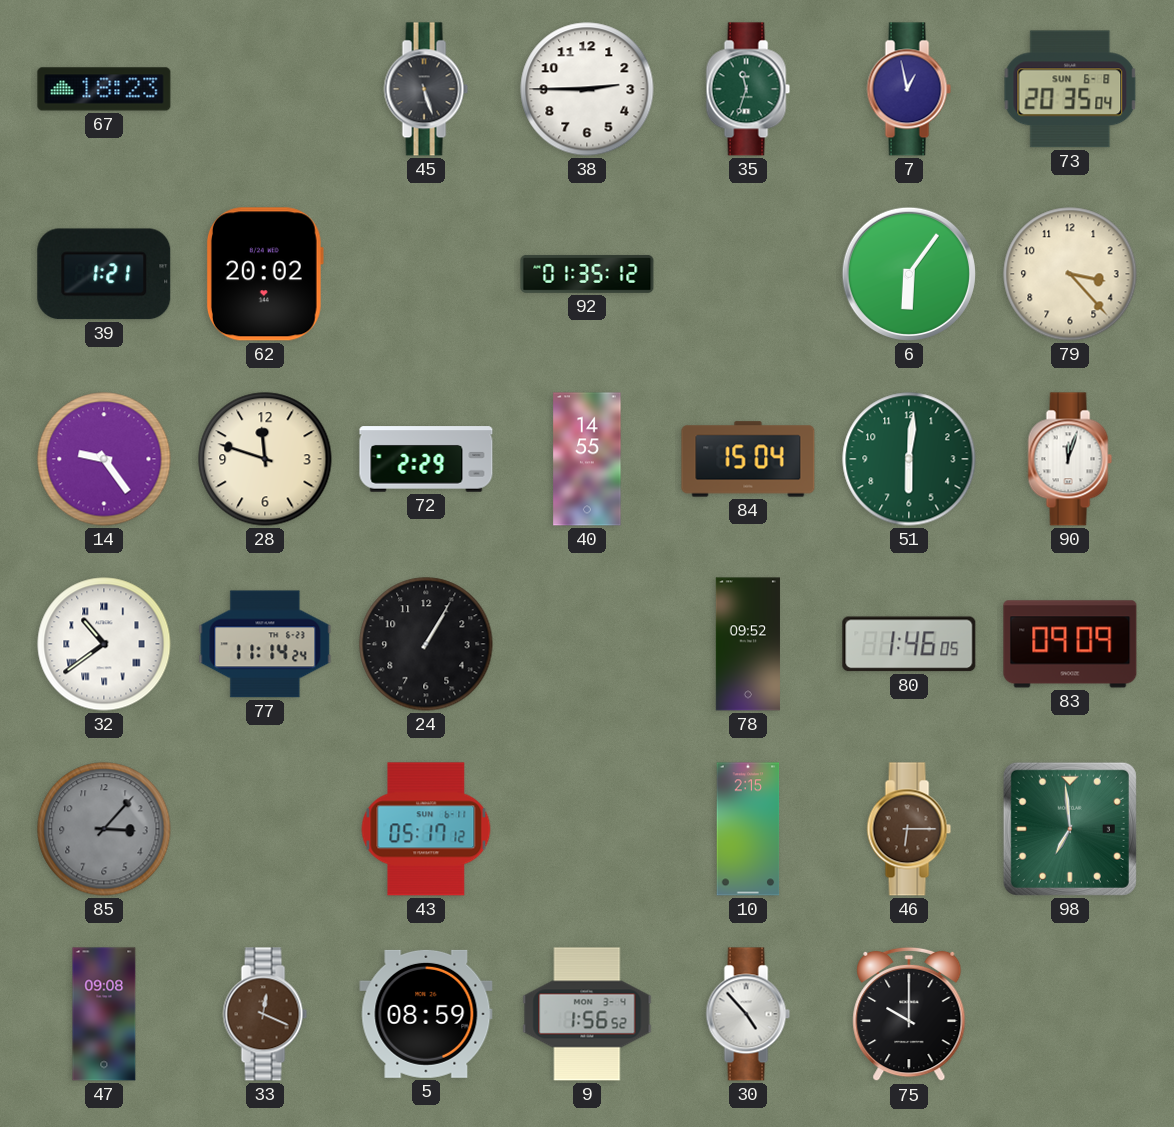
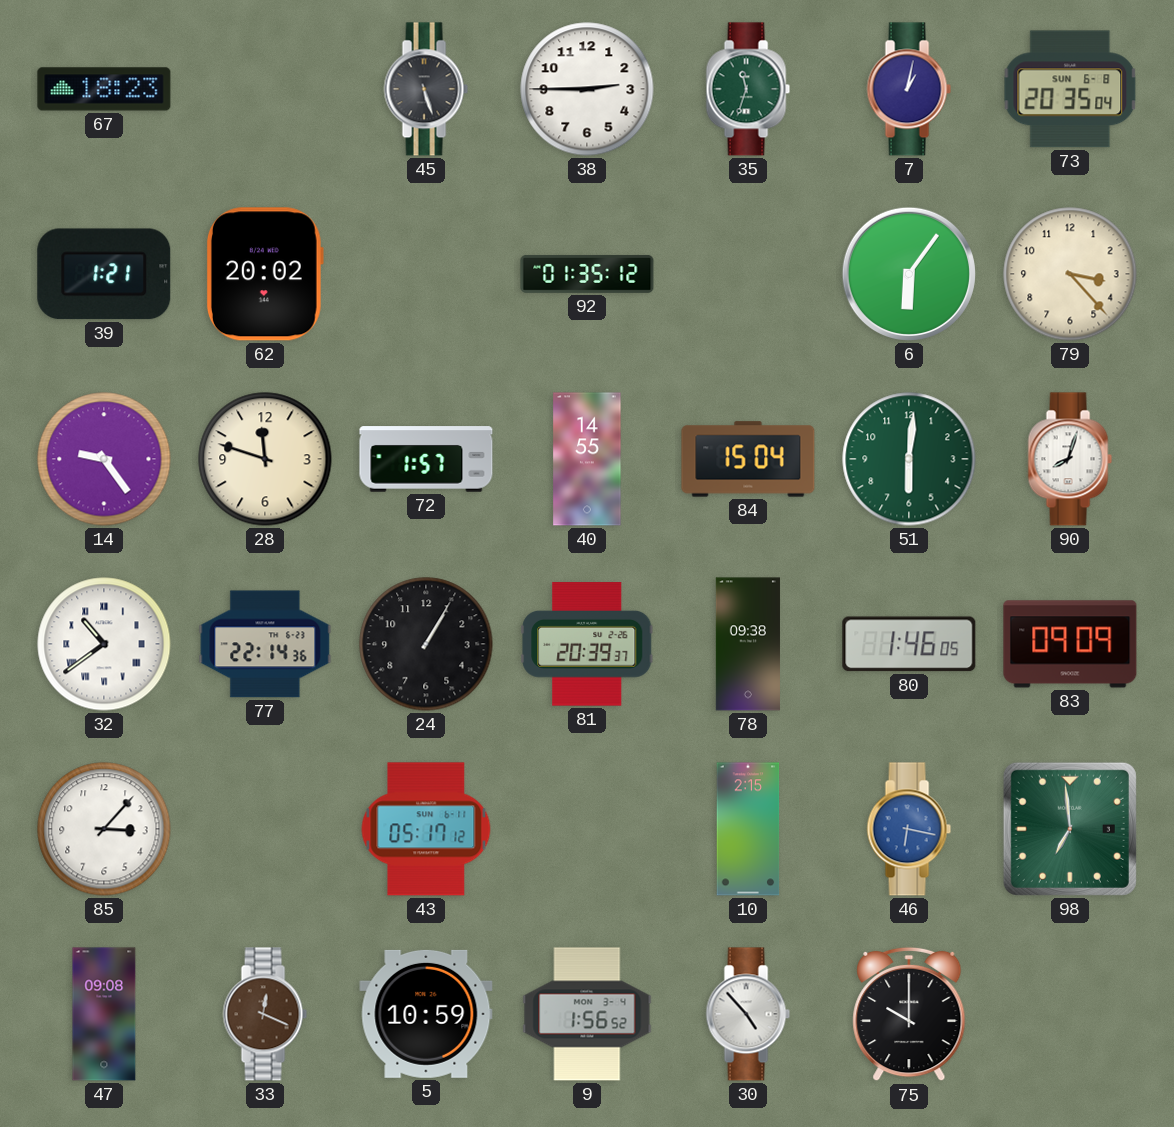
7: 12:58 -> 1:02
72: 2:29 -> 1:57
90: 12:03 -> 8:03
77: 11:14 -> 22:14
81: none -> 20:39
78: 09:52 -> 09:38
85 dial: grey -> white
46: 6:15 -> 6:17
46 dial: brown -> blue
5: 08:59 -> 10:59
